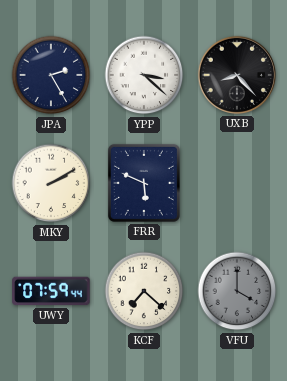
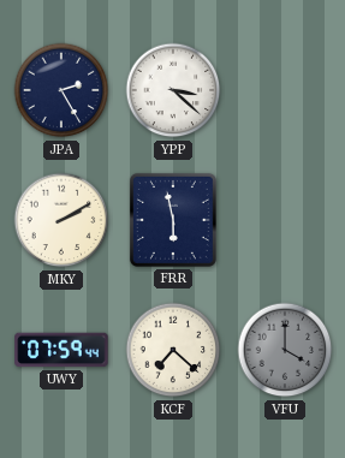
UXB: 8:23 -> none
FRR: 5:49 -> 5:58
